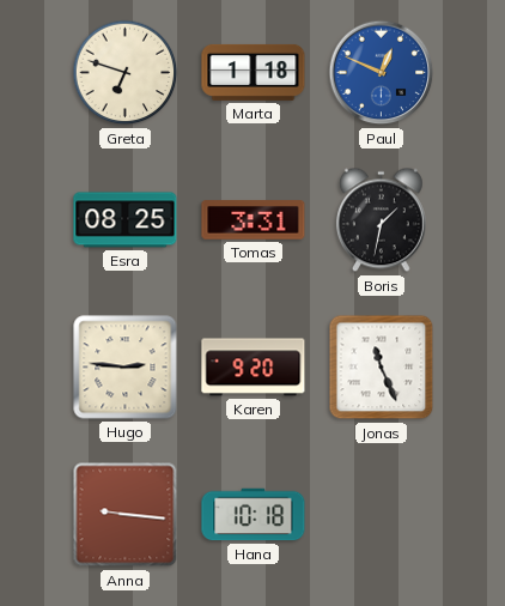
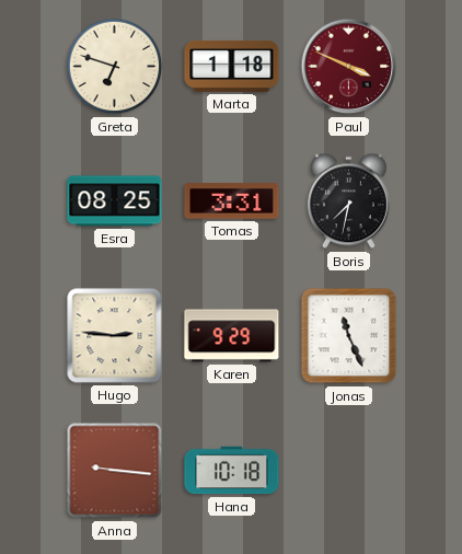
Paul: 12:49 -> 3:49
Paul dial: blue -> burgundy
Boris: 1:32 -> 7:32
Karen: 9:20 -> 9:29
